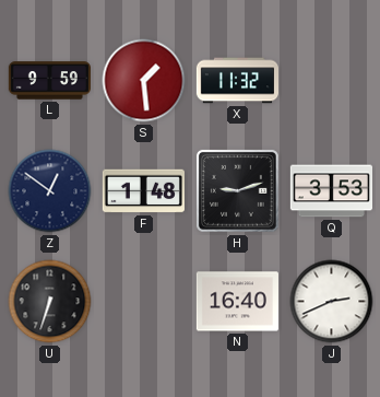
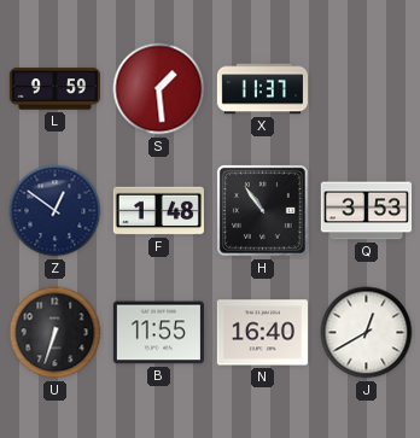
X: 11:32 -> 11:37
H: 9:12 -> 10:54
B: none -> 11:55
J: 2:41 -> 12:40
